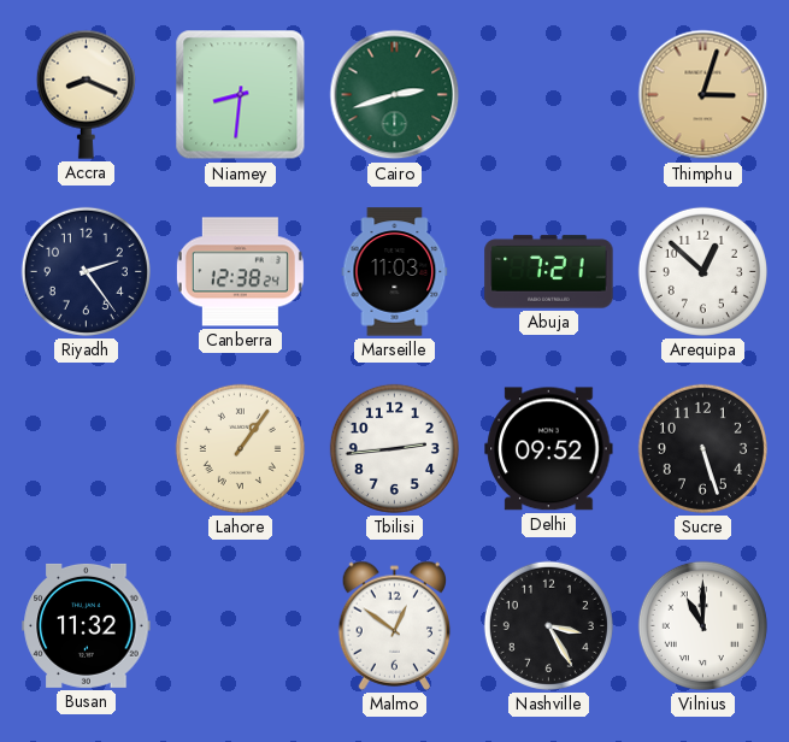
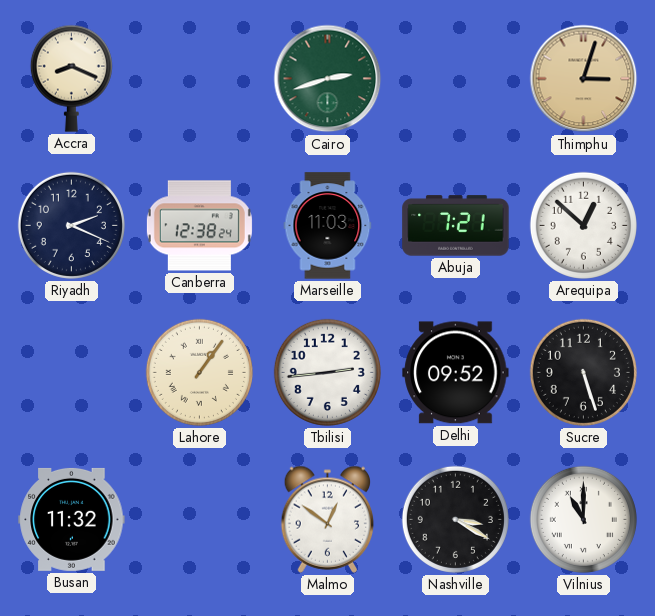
Niamey: 8:31 -> none
Riyadh: 2:24 -> 2:19
Nashville: 3:25 -> 3:20
